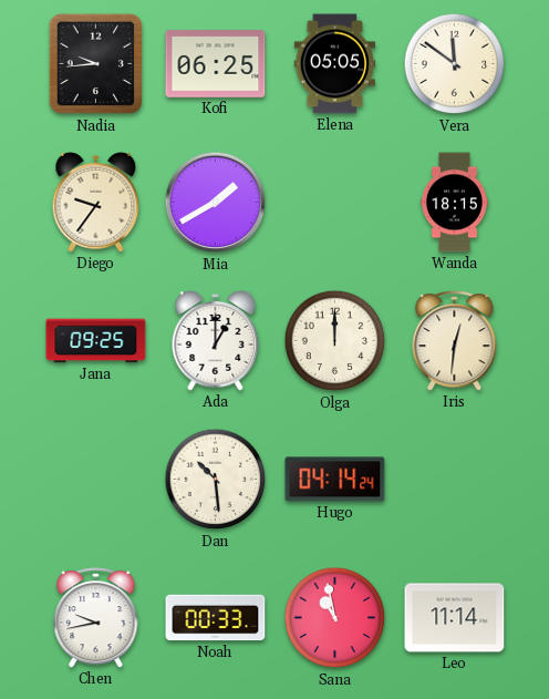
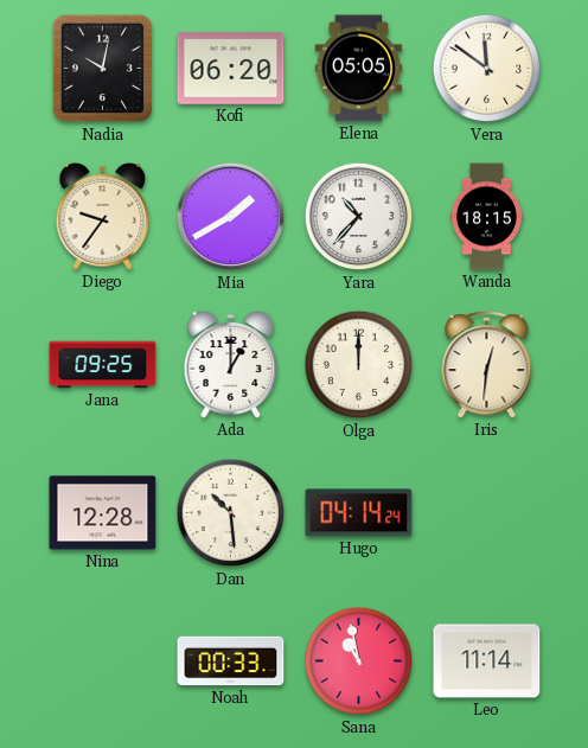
Nadia: 9:44 -> 10:02
Kofi: 06:25 -> 06:20
Yara: none -> 10:37
Nina: none -> 12:28
Chen: 9:43 -> none
